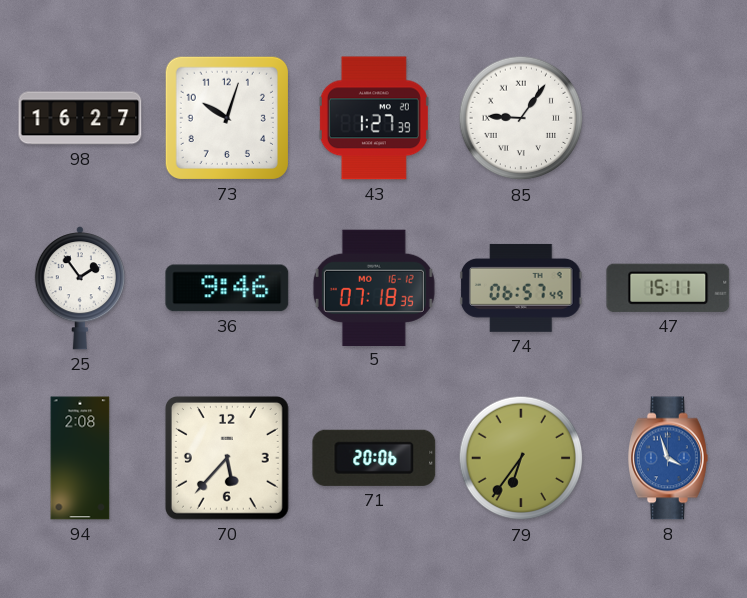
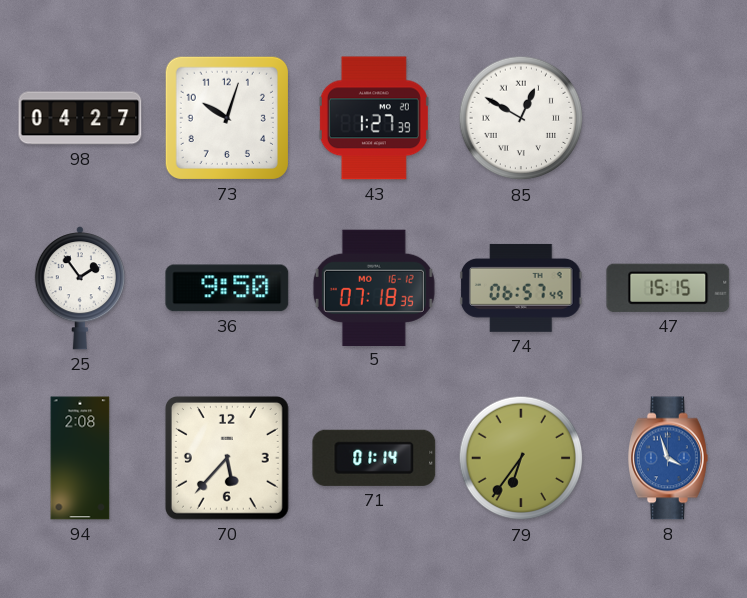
98: 16:27 -> 04:27
85: 9:06 -> 12:50
36: 9:46 -> 9:50
47: 15:11 -> 15:15
71: 20:06 -> 01:14
